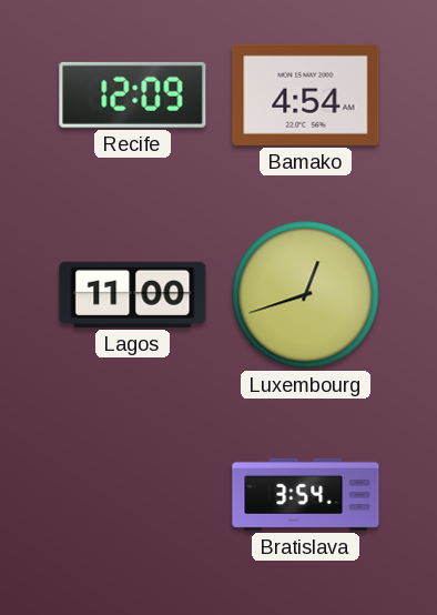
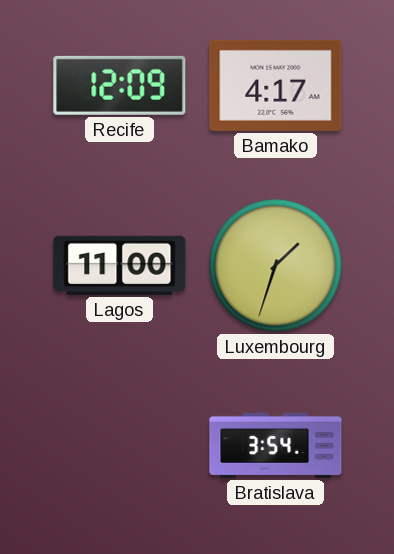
Bamako: 4:54 -> 4:17
Luxembourg: 12:42 -> 1:33
